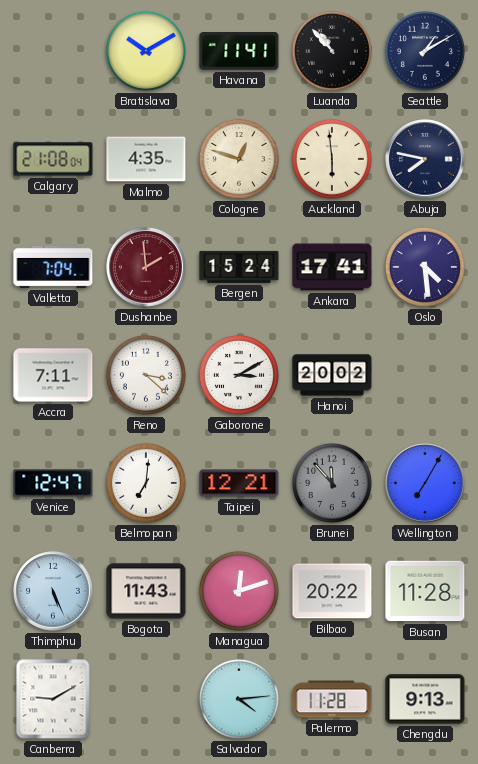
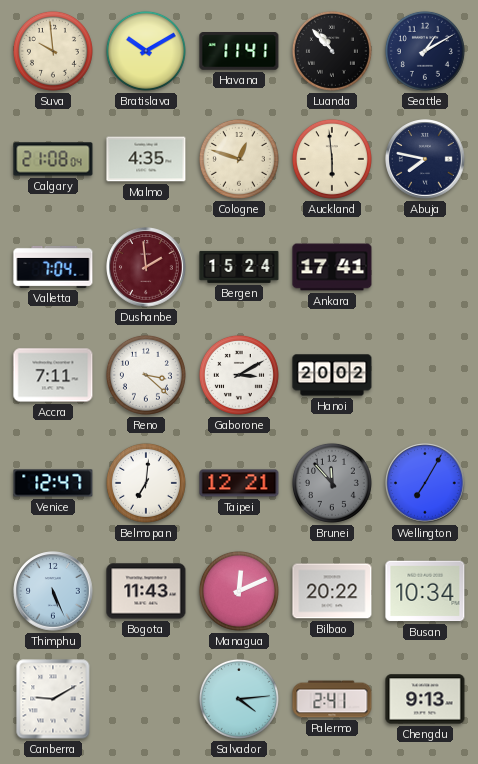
Suva: none -> 9:59
Oslo: 4:29 -> none
Managua: 12:12 -> 12:11
Busan: 11:28 -> 10:34
Palermo: 11:28 -> 2:41
